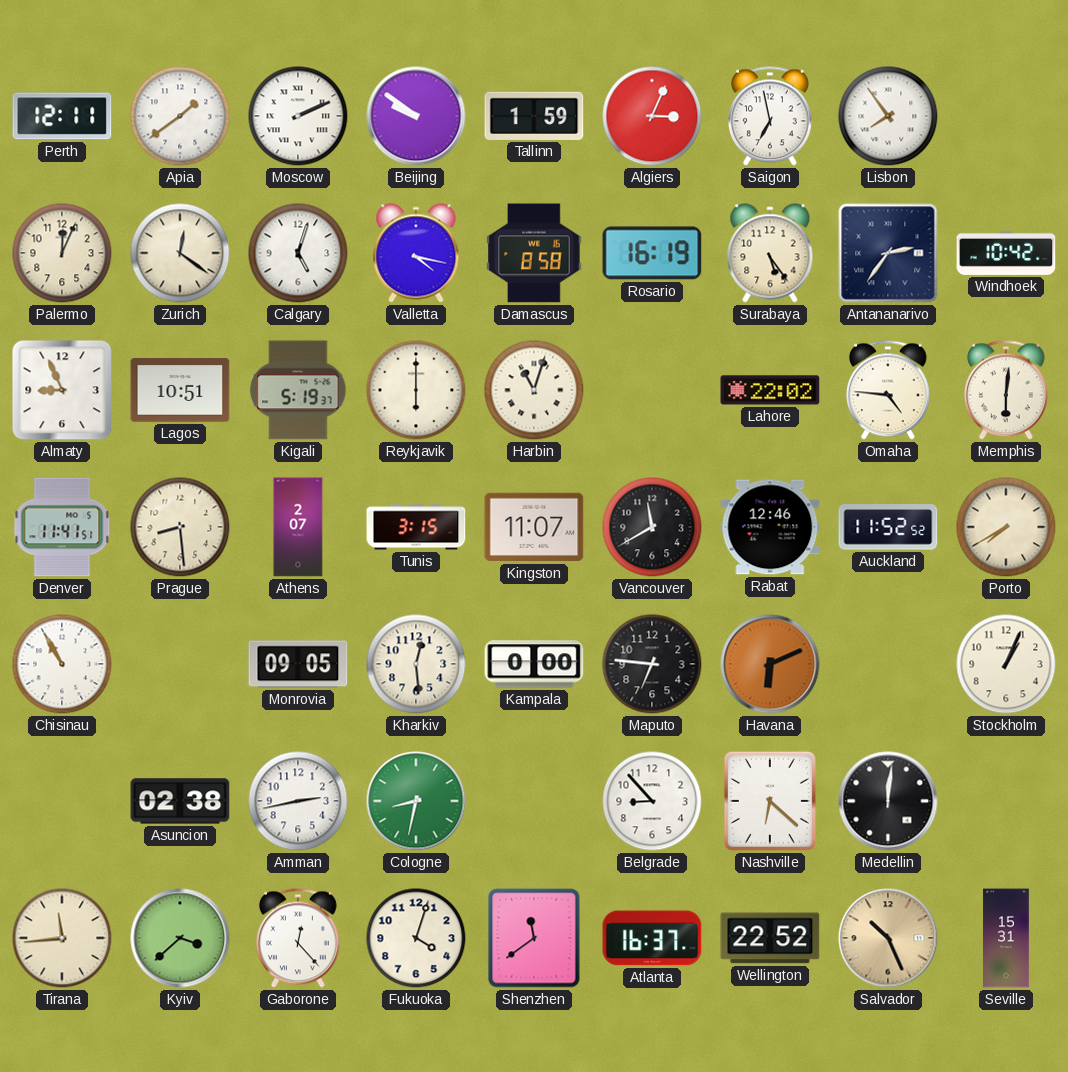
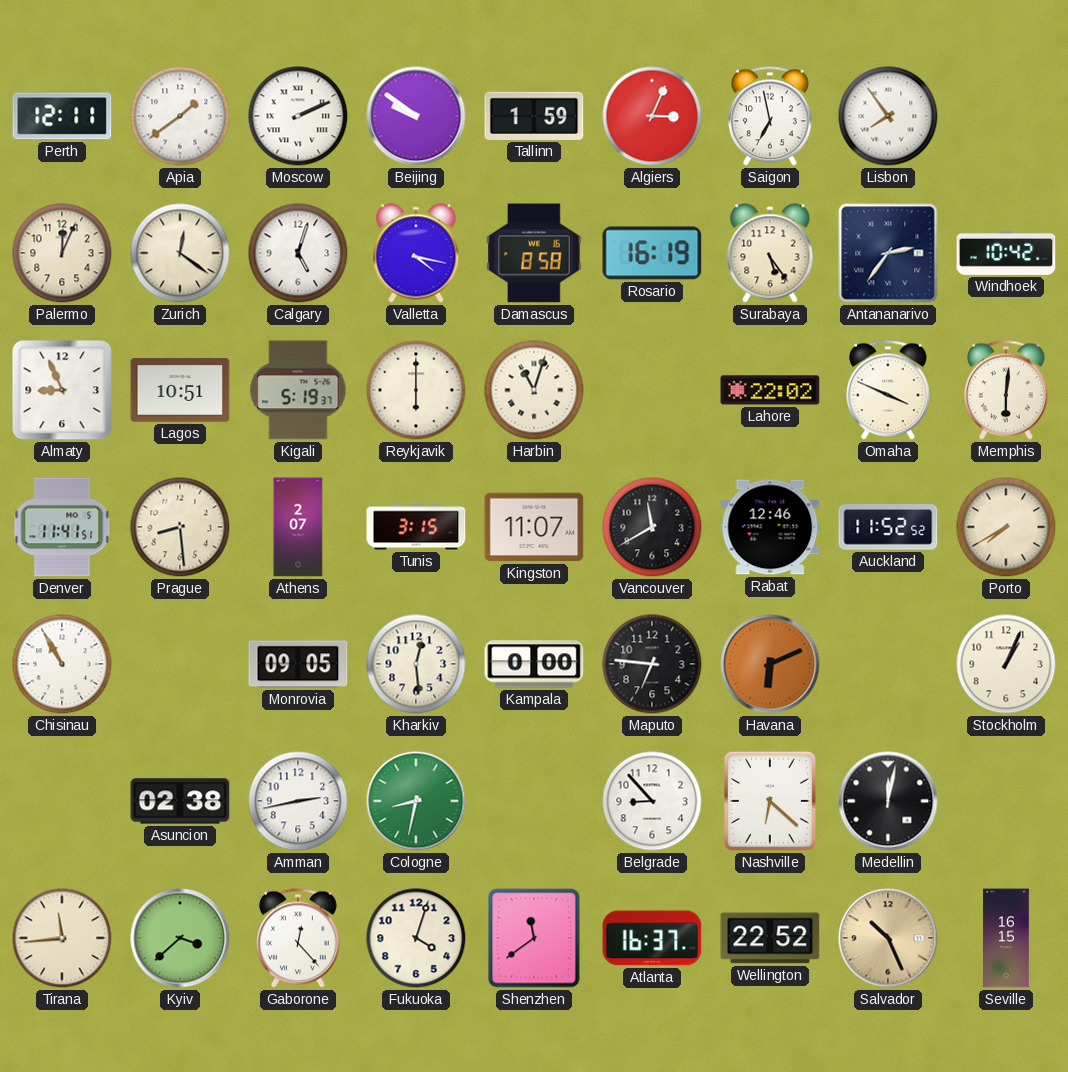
Omaha: 4:46 -> 3:49
Medellin: 12:01 -> 12:02
Seville: 15:31 -> 16:15
